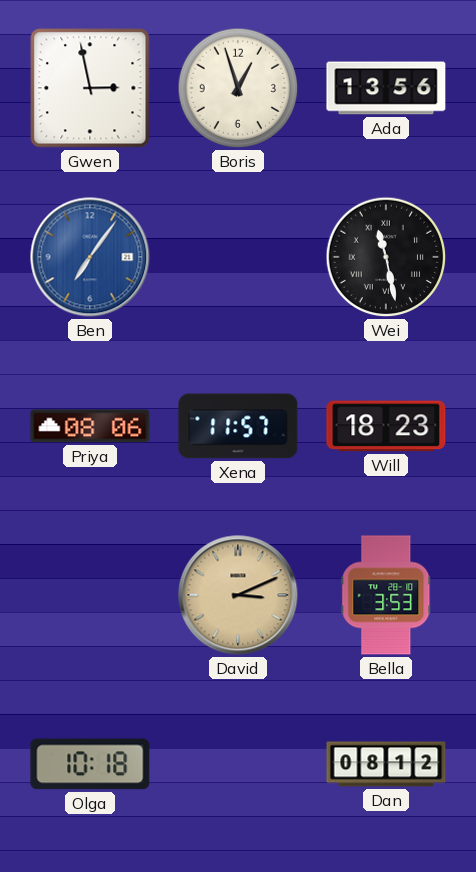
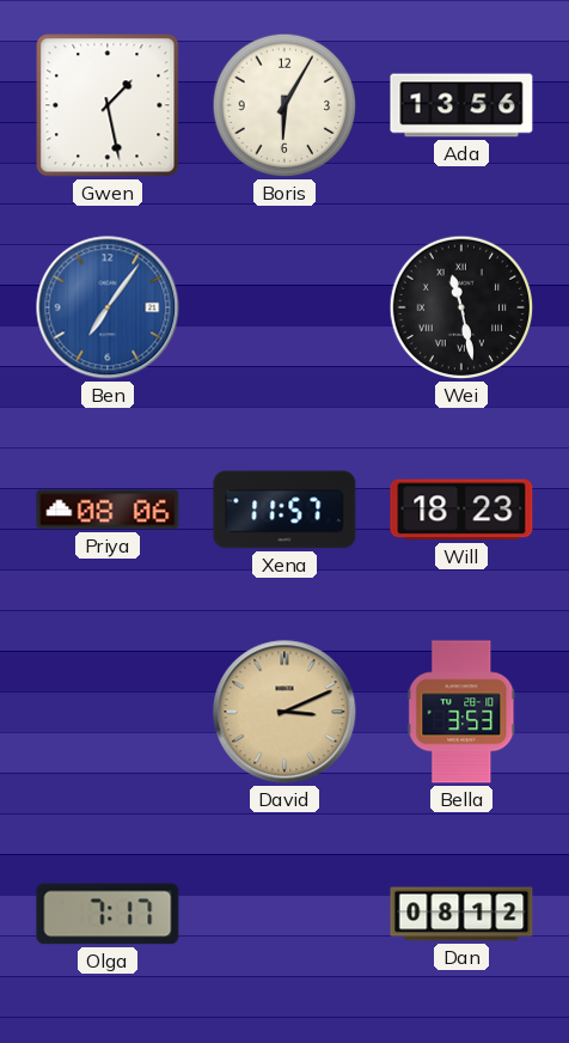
Gwen: 2:58 -> 1:28
Boris: 12:57 -> 6:05
Olga: 10:18 -> 7:17
